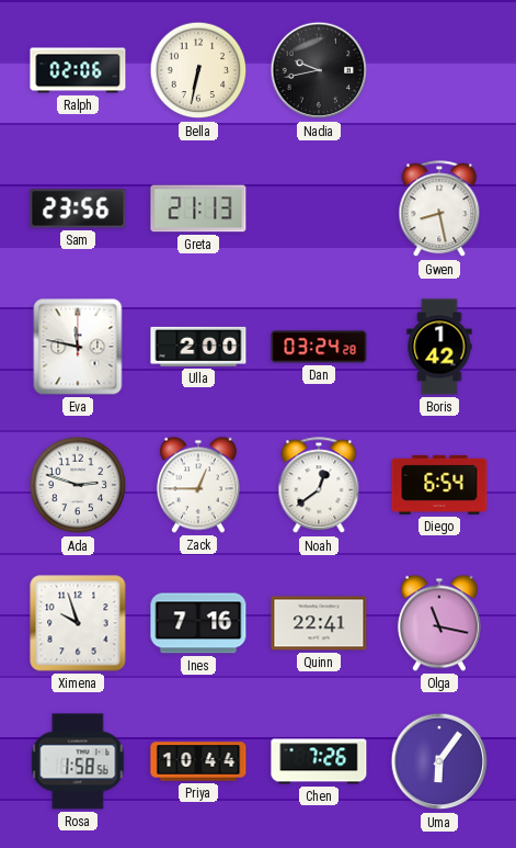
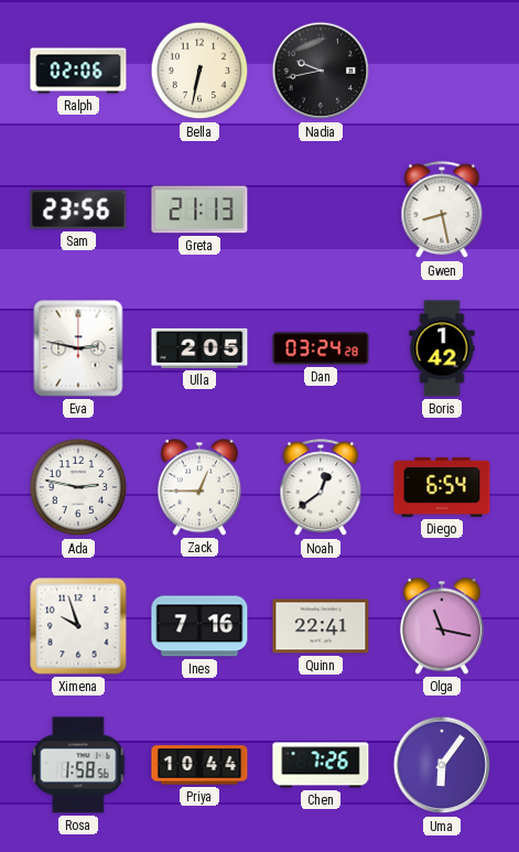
Eva: 11:47 -> 2:47
Ulla: 2:00 -> 2:05
Ada: 2:48 -> 2:47
